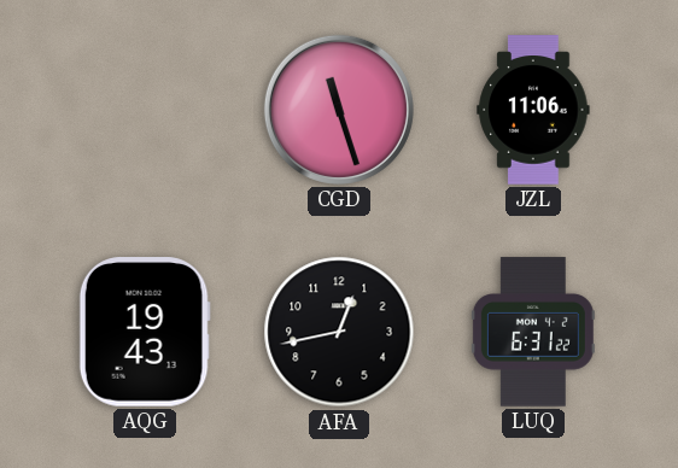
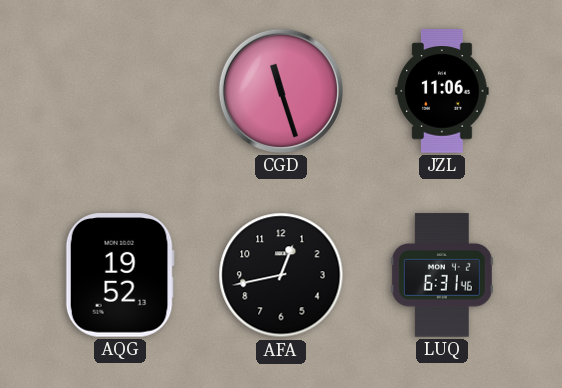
AQG: 19:43 -> 19:52
LUQ: 6:31:22 -> 6:31:46
